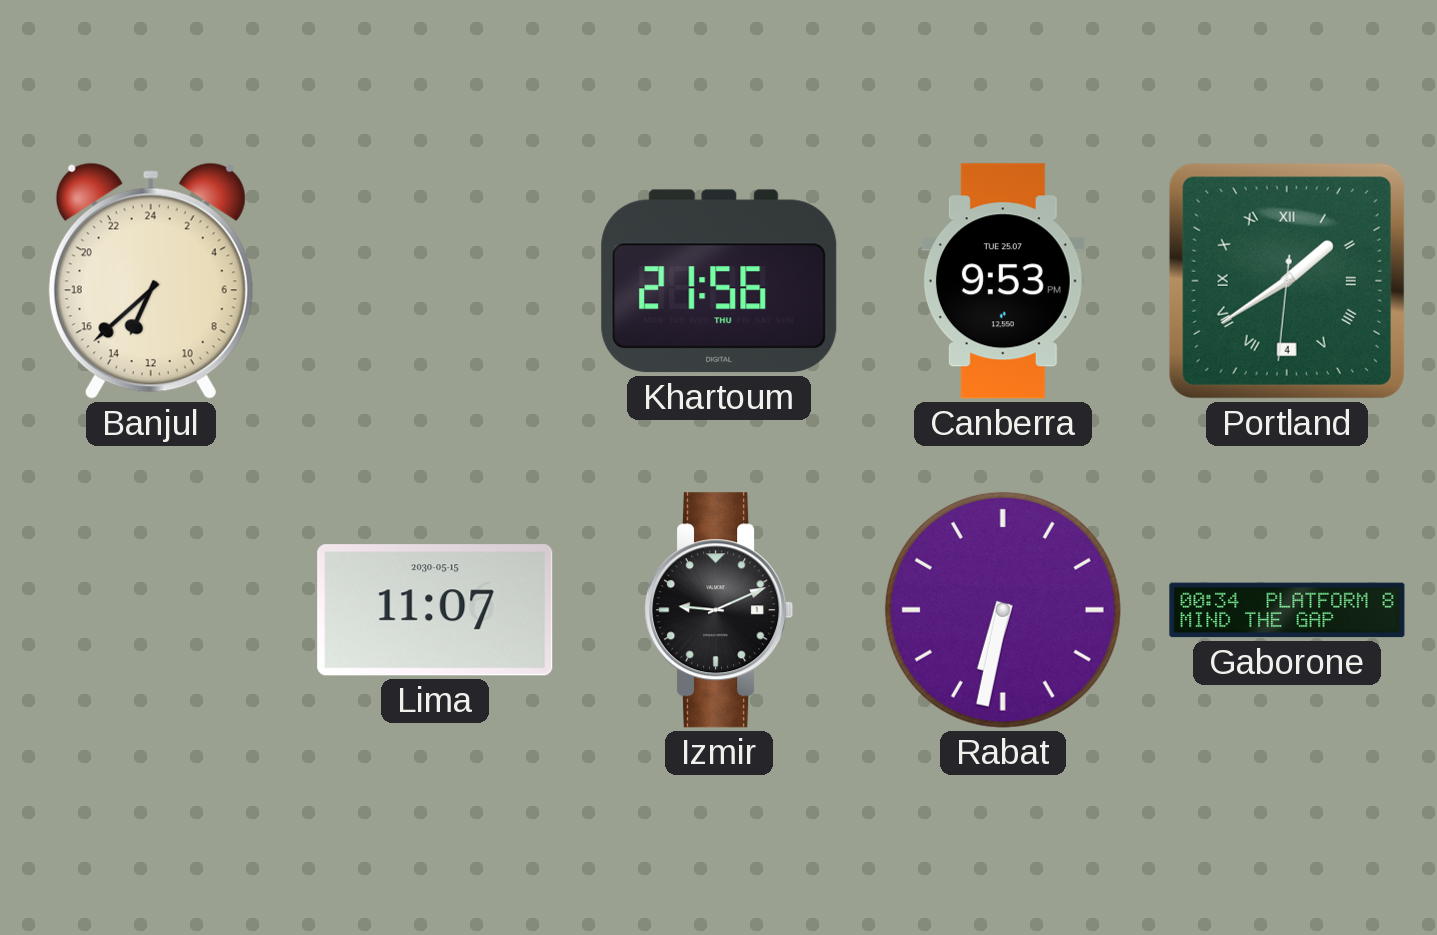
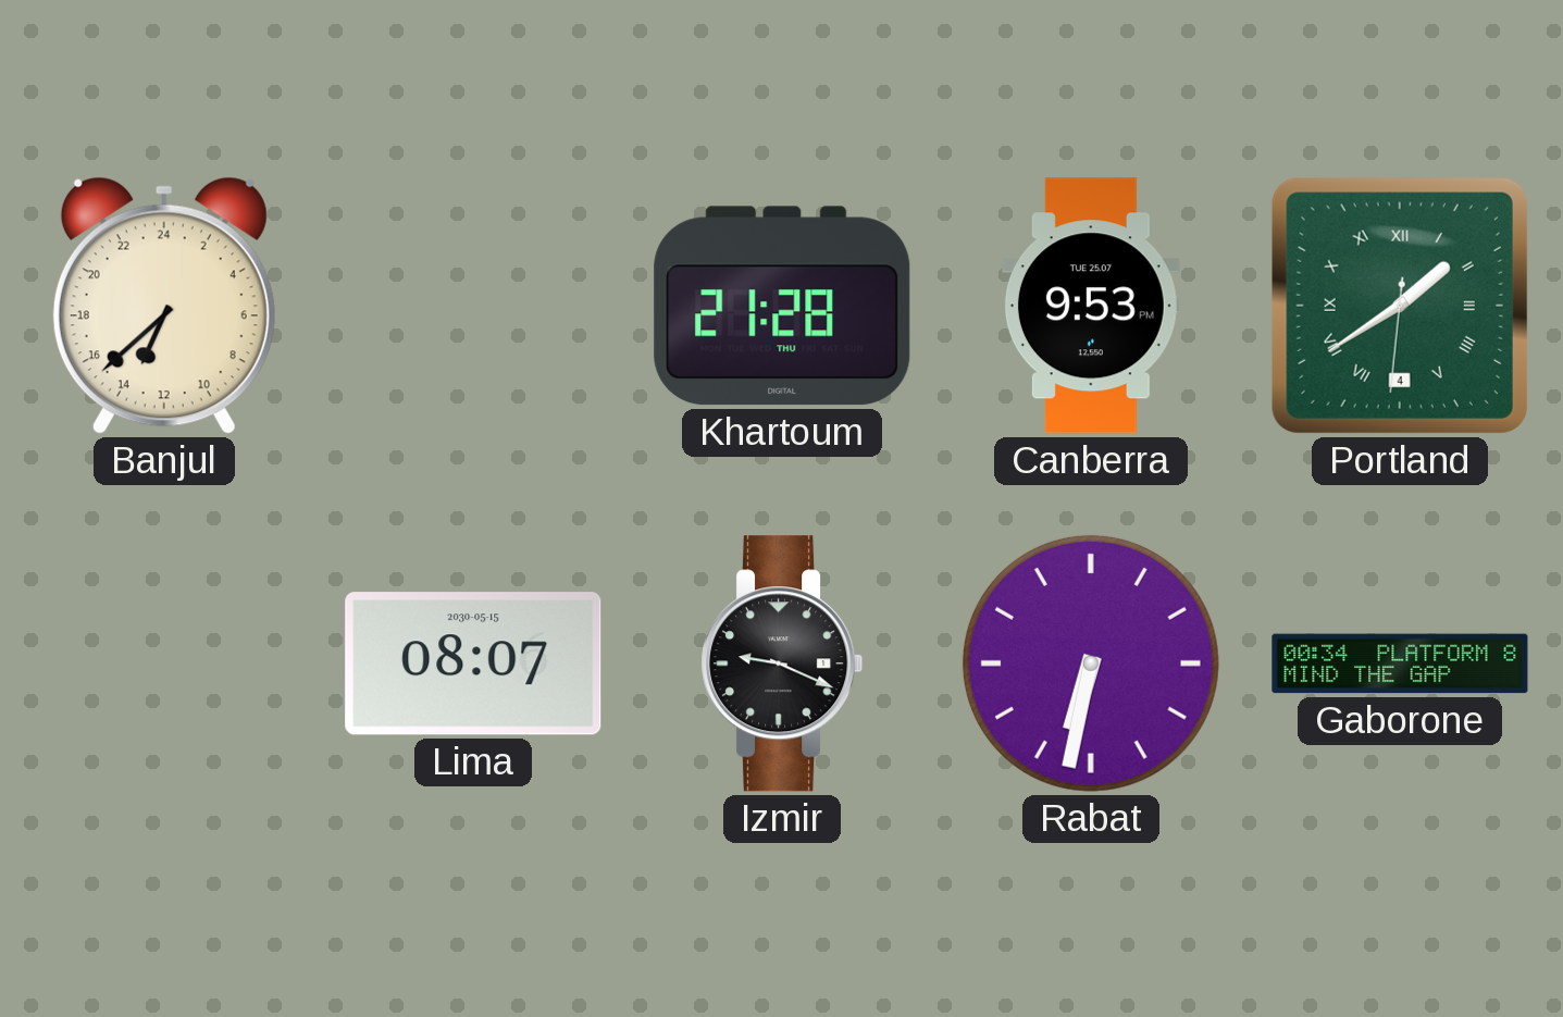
Khartoum: 21:56 -> 21:28
Lima: 11:07 -> 08:07
Izmir: 9:11 -> 9:19
